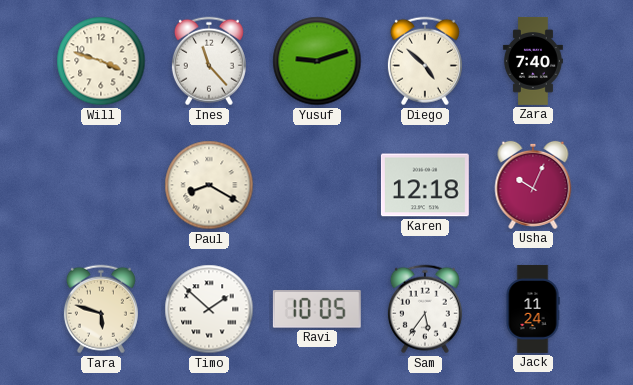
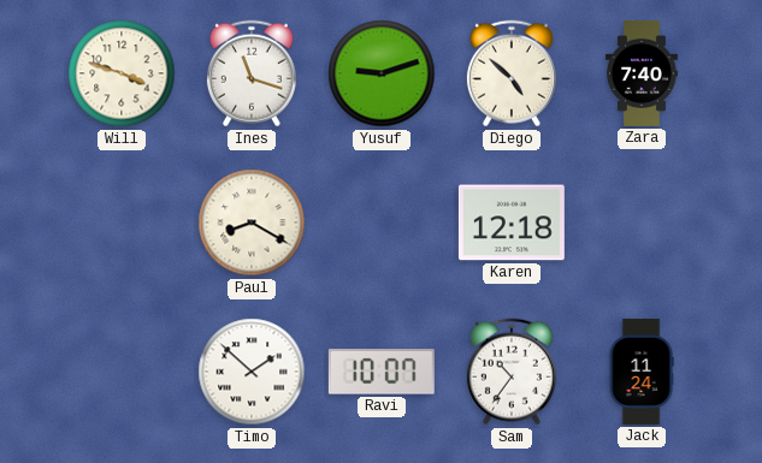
Ines: 11:23 -> 11:18
Usha: 10:04 -> none
Tara: 5:48 -> none
Ravi: 10:05 -> 10:07
Sam: 5:36 -> 10:36
